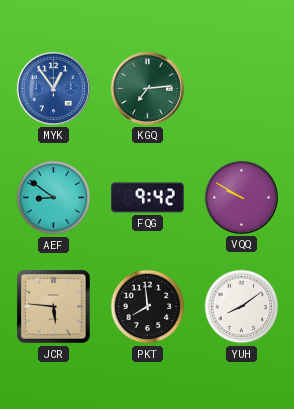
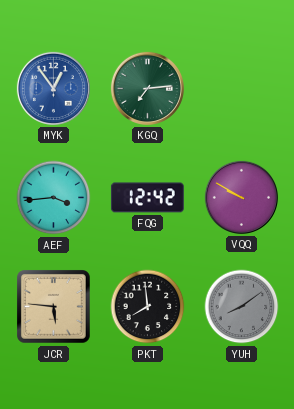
AEF: 8:51 -> 3:44
FQG: 9:42 -> 12:42
YUH dial: white -> grey
